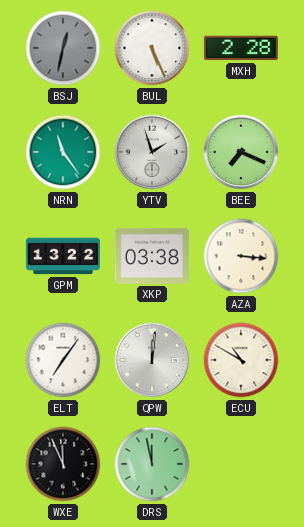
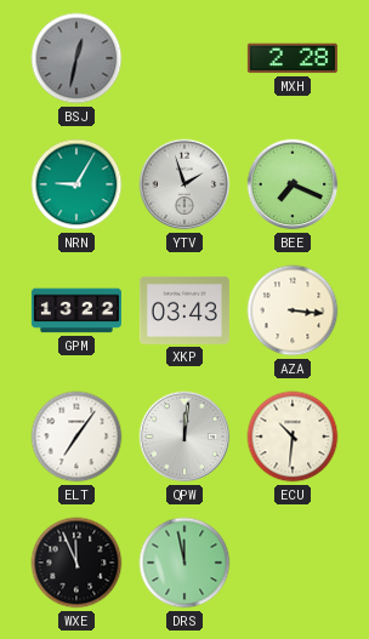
BUL: 5:26 -> none
NRN: 11:24 -> 9:05
XKP: 03:38 -> 03:43
ECU: 10:50 -> 10:31
